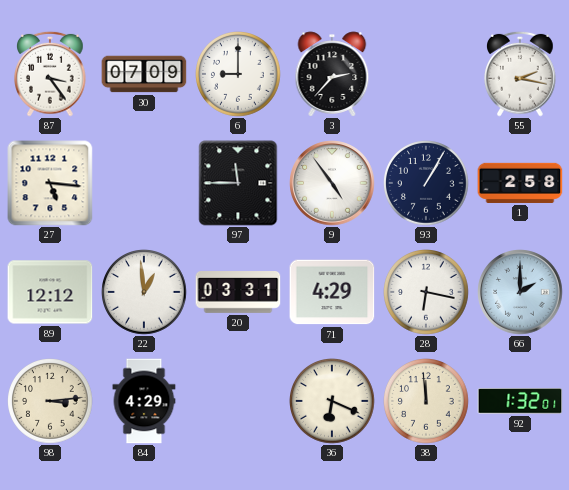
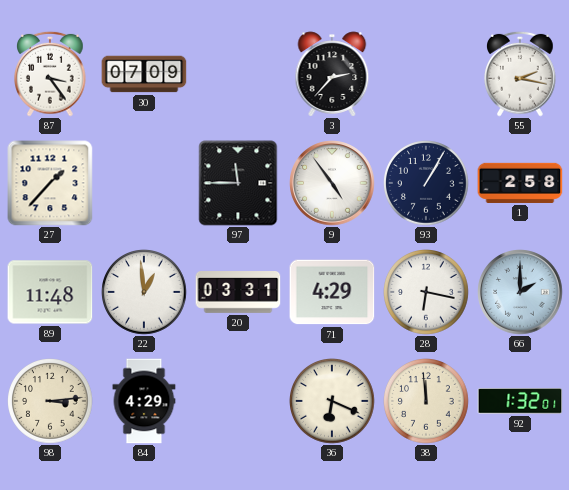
6: 9:00 -> none
27: 5:16 -> 1:37
89: 12:12 -> 11:48
